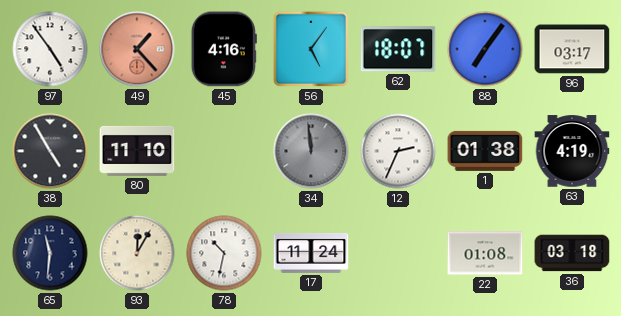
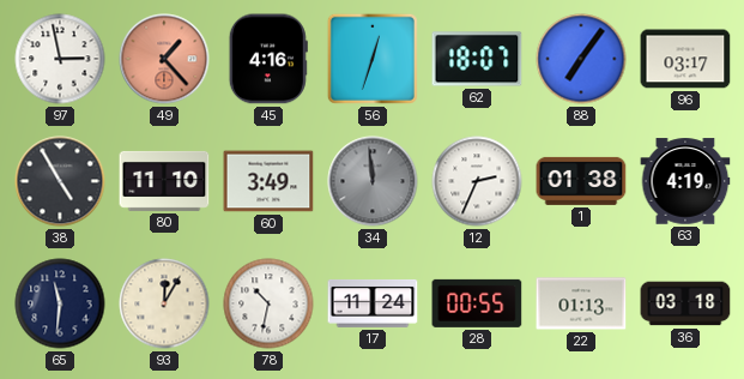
97: 4:54 -> 2:58
56: 5:06 -> 12:33
60: none -> 3:49
28: none -> 00:55
22: 01:08 -> 01:13
